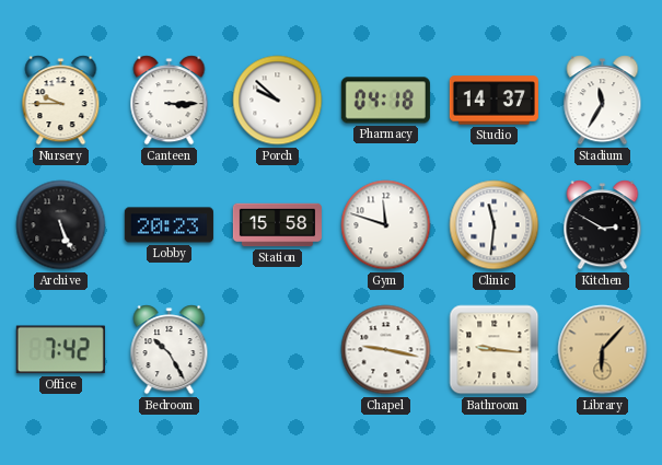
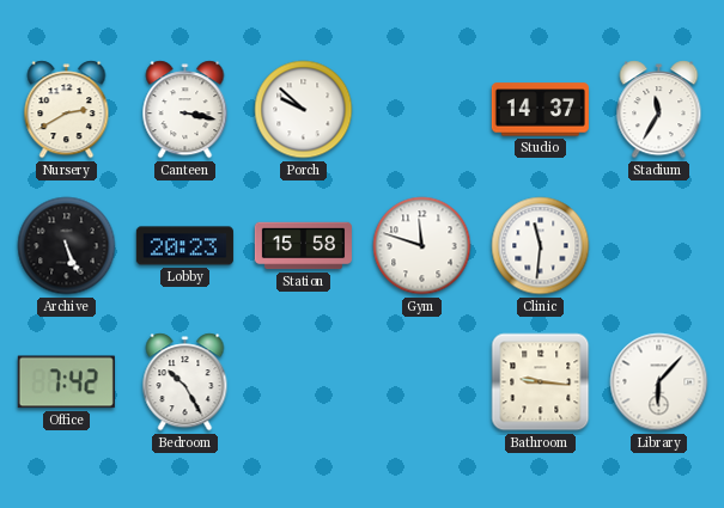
Nursery: 9:45 -> 2:40
Canteen: 3:15 -> 3:17
Pharmacy: 04:18 -> none
Kitchen: 2:50 -> none
Chapel: 9:17 -> none
Library dial: champagne -> white
